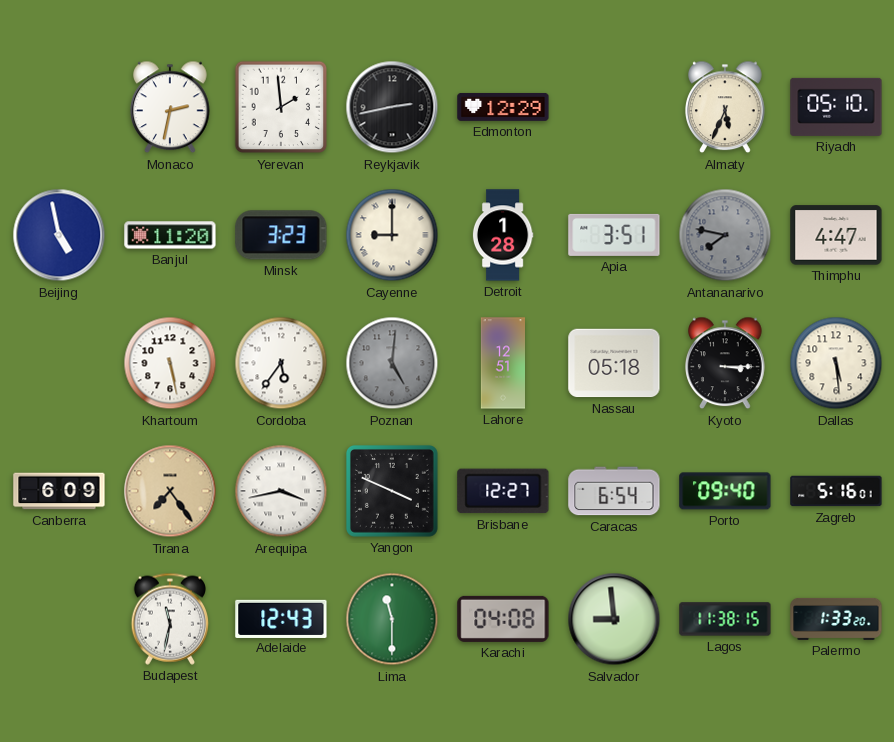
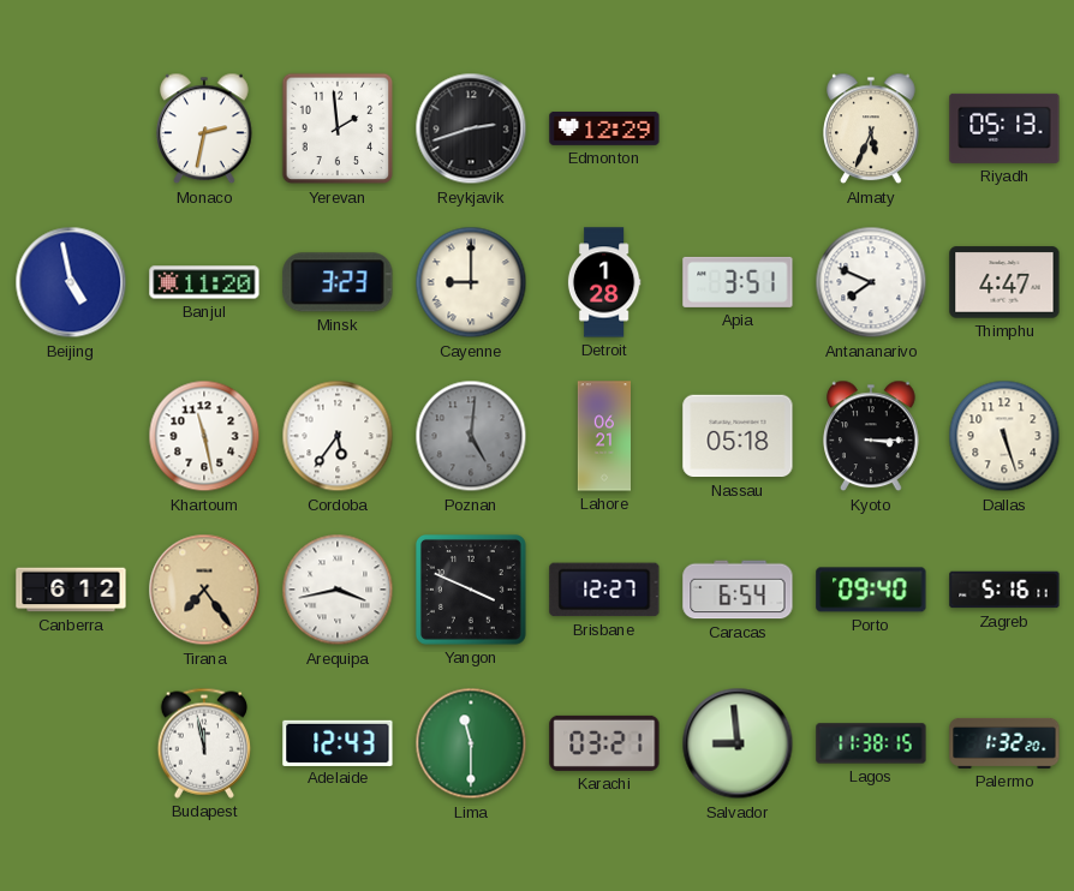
Reykjavik: 2:43 -> 2:42
Riyadh: 05:10 -> 05:13
Antananarivo: 7:47 -> 7:49
Antananarivo dial: grey -> white
Khartoum: 5:28 -> 11:28
Lahore: 12:51 -> 06:21
Dallas: 5:29 -> 5:27
Canberra: 6:09 -> 6:12
Zagreb: 5:16:01 -> 5:16:11
Budapest: 11:32 -> 11:58
Karachi: 04:08 -> 03:21
Palermo: 1:33 -> 1:32
